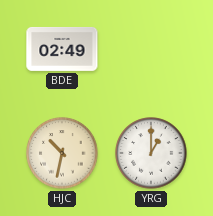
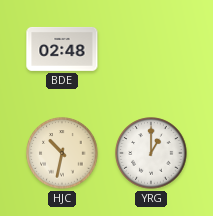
BDE: 02:49 -> 02:48
